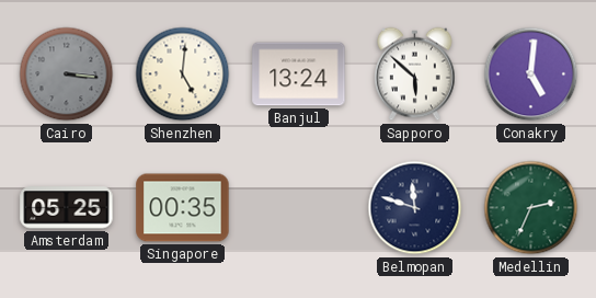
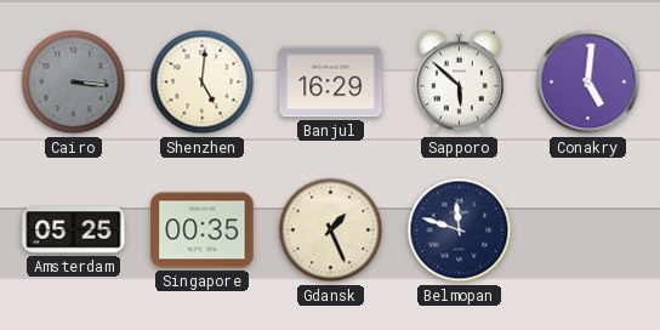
Banjul: 13:24 -> 16:29
Gdansk: none -> 1:26
Medellin: 2:34 -> none
